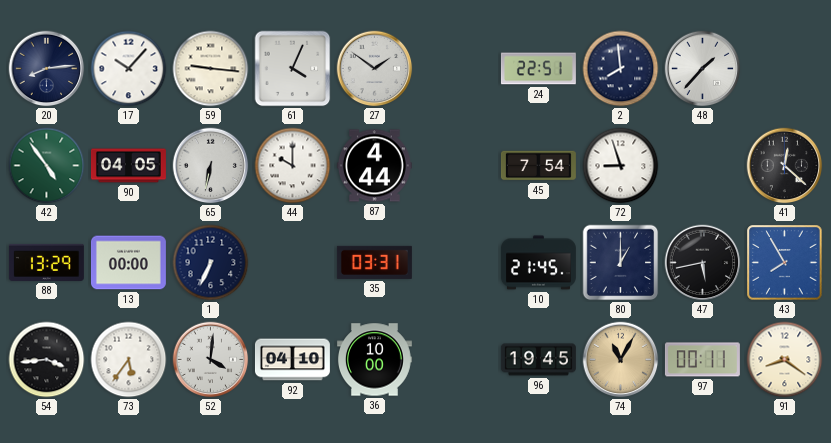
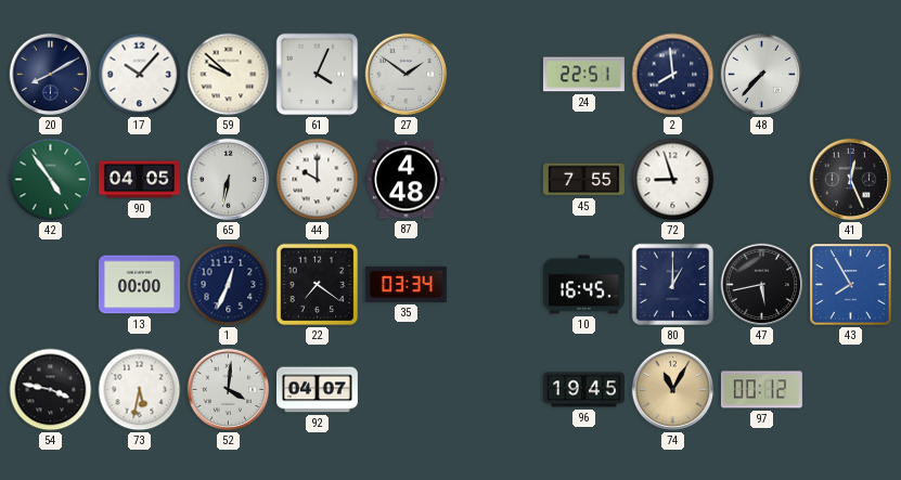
20: 8:14 -> 8:10
59: 9:16 -> 9:52
48: 1:37 -> 7:37
87: 4:44 -> 4:48
45: 7:54 -> 7:55
41: 12:22 -> 12:26
88: 13:29 -> none
1: 6:34 -> 12:34
22: none -> 7:21
35: 03:31 -> 03:34
10: 21:45 -> 16:45
54: 3:44 -> 3:47
73: 5:36 -> 5:32
92: 04:10 -> 04:07
36: 10:00 -> none
97: 00:11 -> 00:12
91: 8:21 -> none
